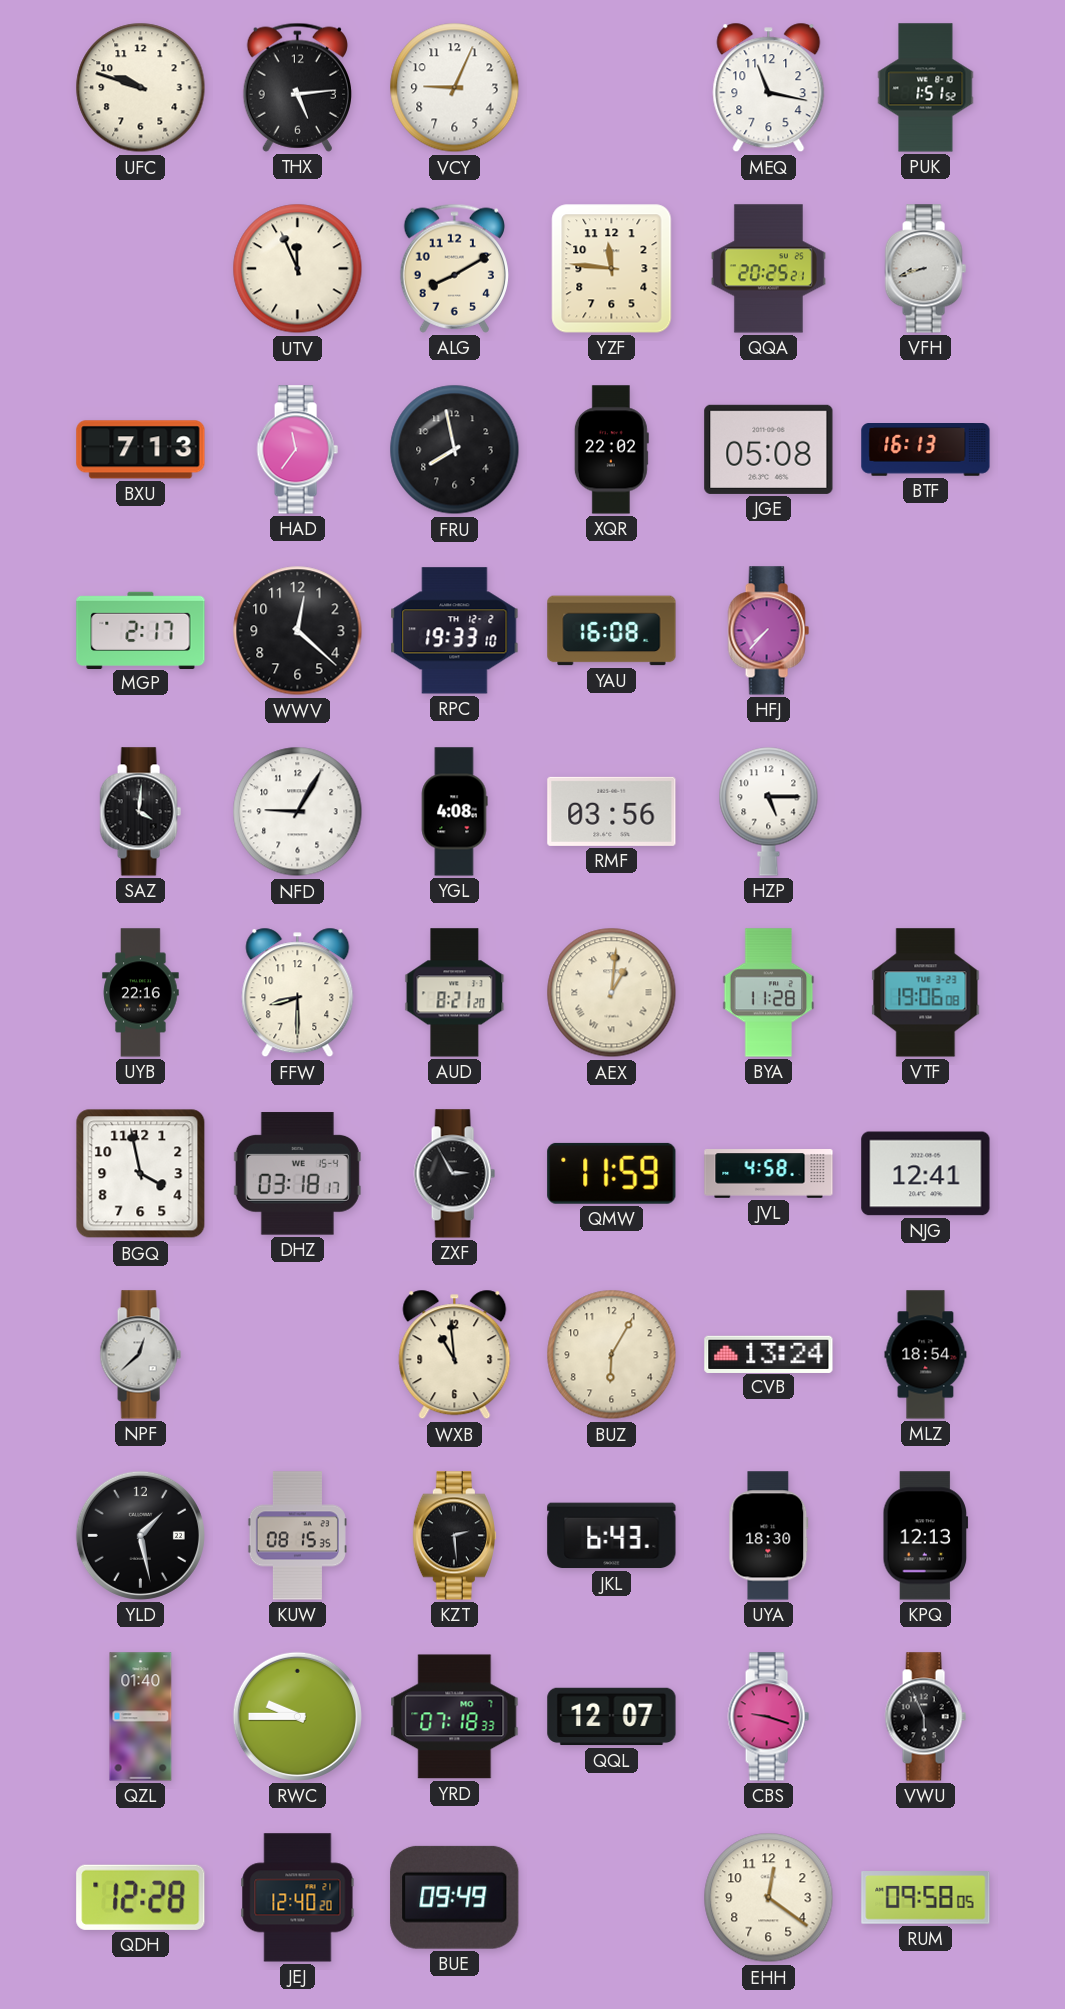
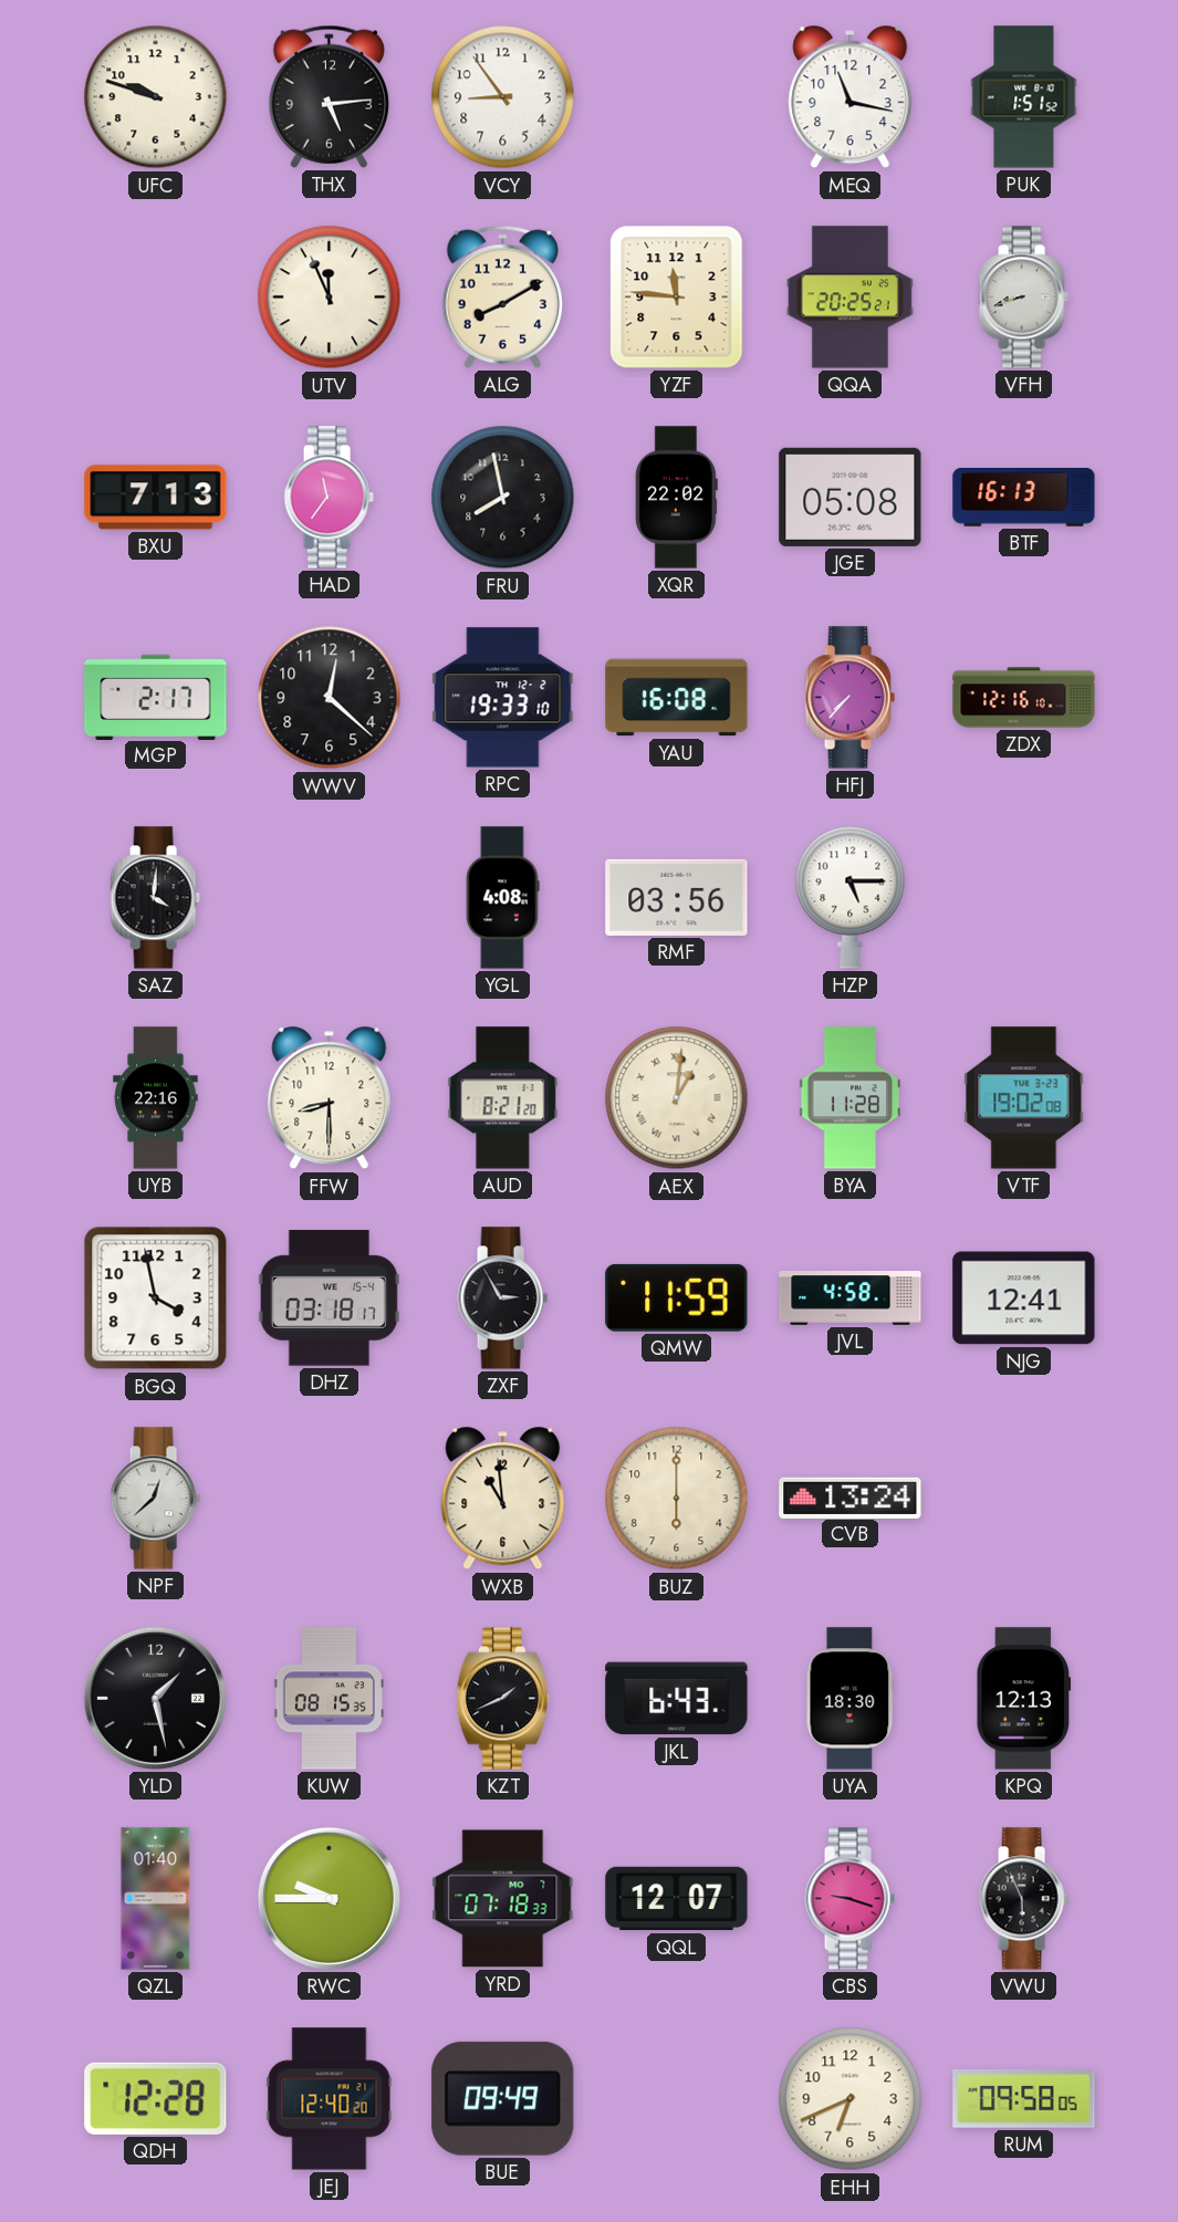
VCY: 9:04 -> 8:54
ZDX: none -> 12:16
NFD: 9:05 -> none
VTF: 19:06 -> 19:02
BUZ: 6:05 -> 6:00
MLZ: 18:54 -> none
KZT: 2:29 -> 1:41
EHH: 12:21 -> 6:41
